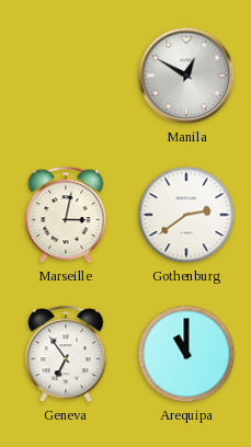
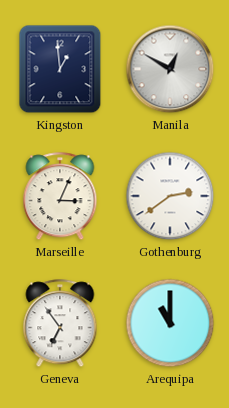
Kingston: none -> 12:59
Marseille: 3:02 -> 3:04
